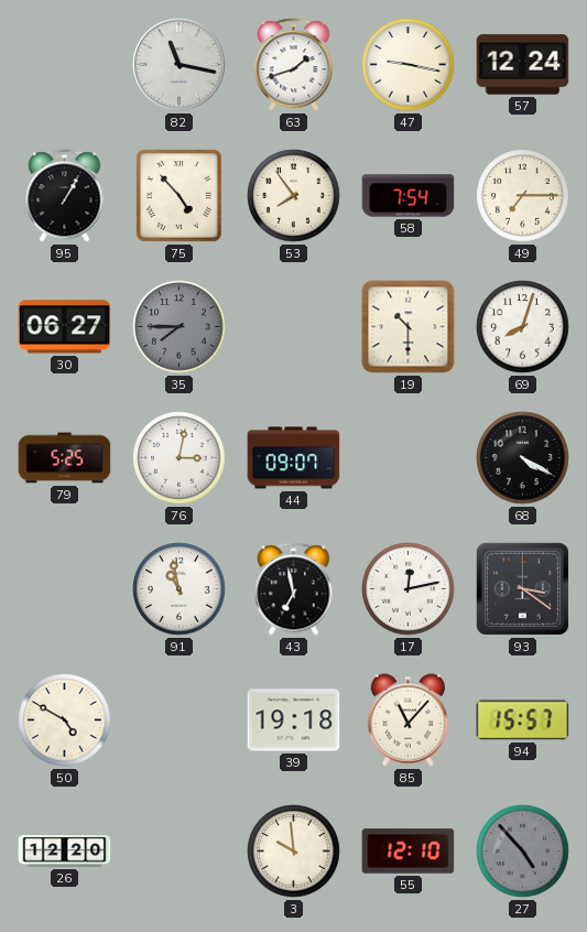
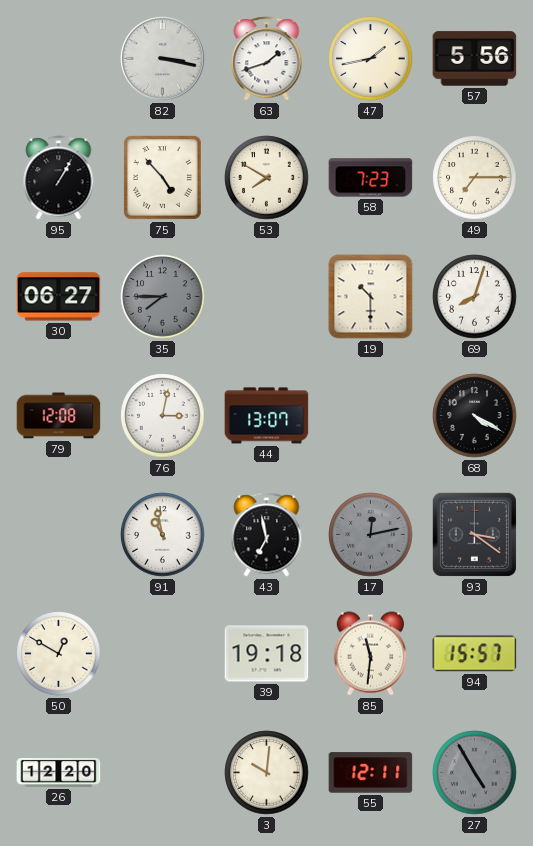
82: 11:17 -> 3:17
47: 9:17 -> 1:43
57: 12:24 -> 5:56
53: 7:54 -> 7:50
58: 7:54 -> 7:23
79: 5:25 -> 12:08
44: 09:07 -> 13:07
17 dial: white -> grey
50: 4:50 -> 12:50
85: 11:07 -> 11:31
3: 9:59 -> 10:01
55: 12:10 -> 12:11
27: 4:53 -> 4:55
